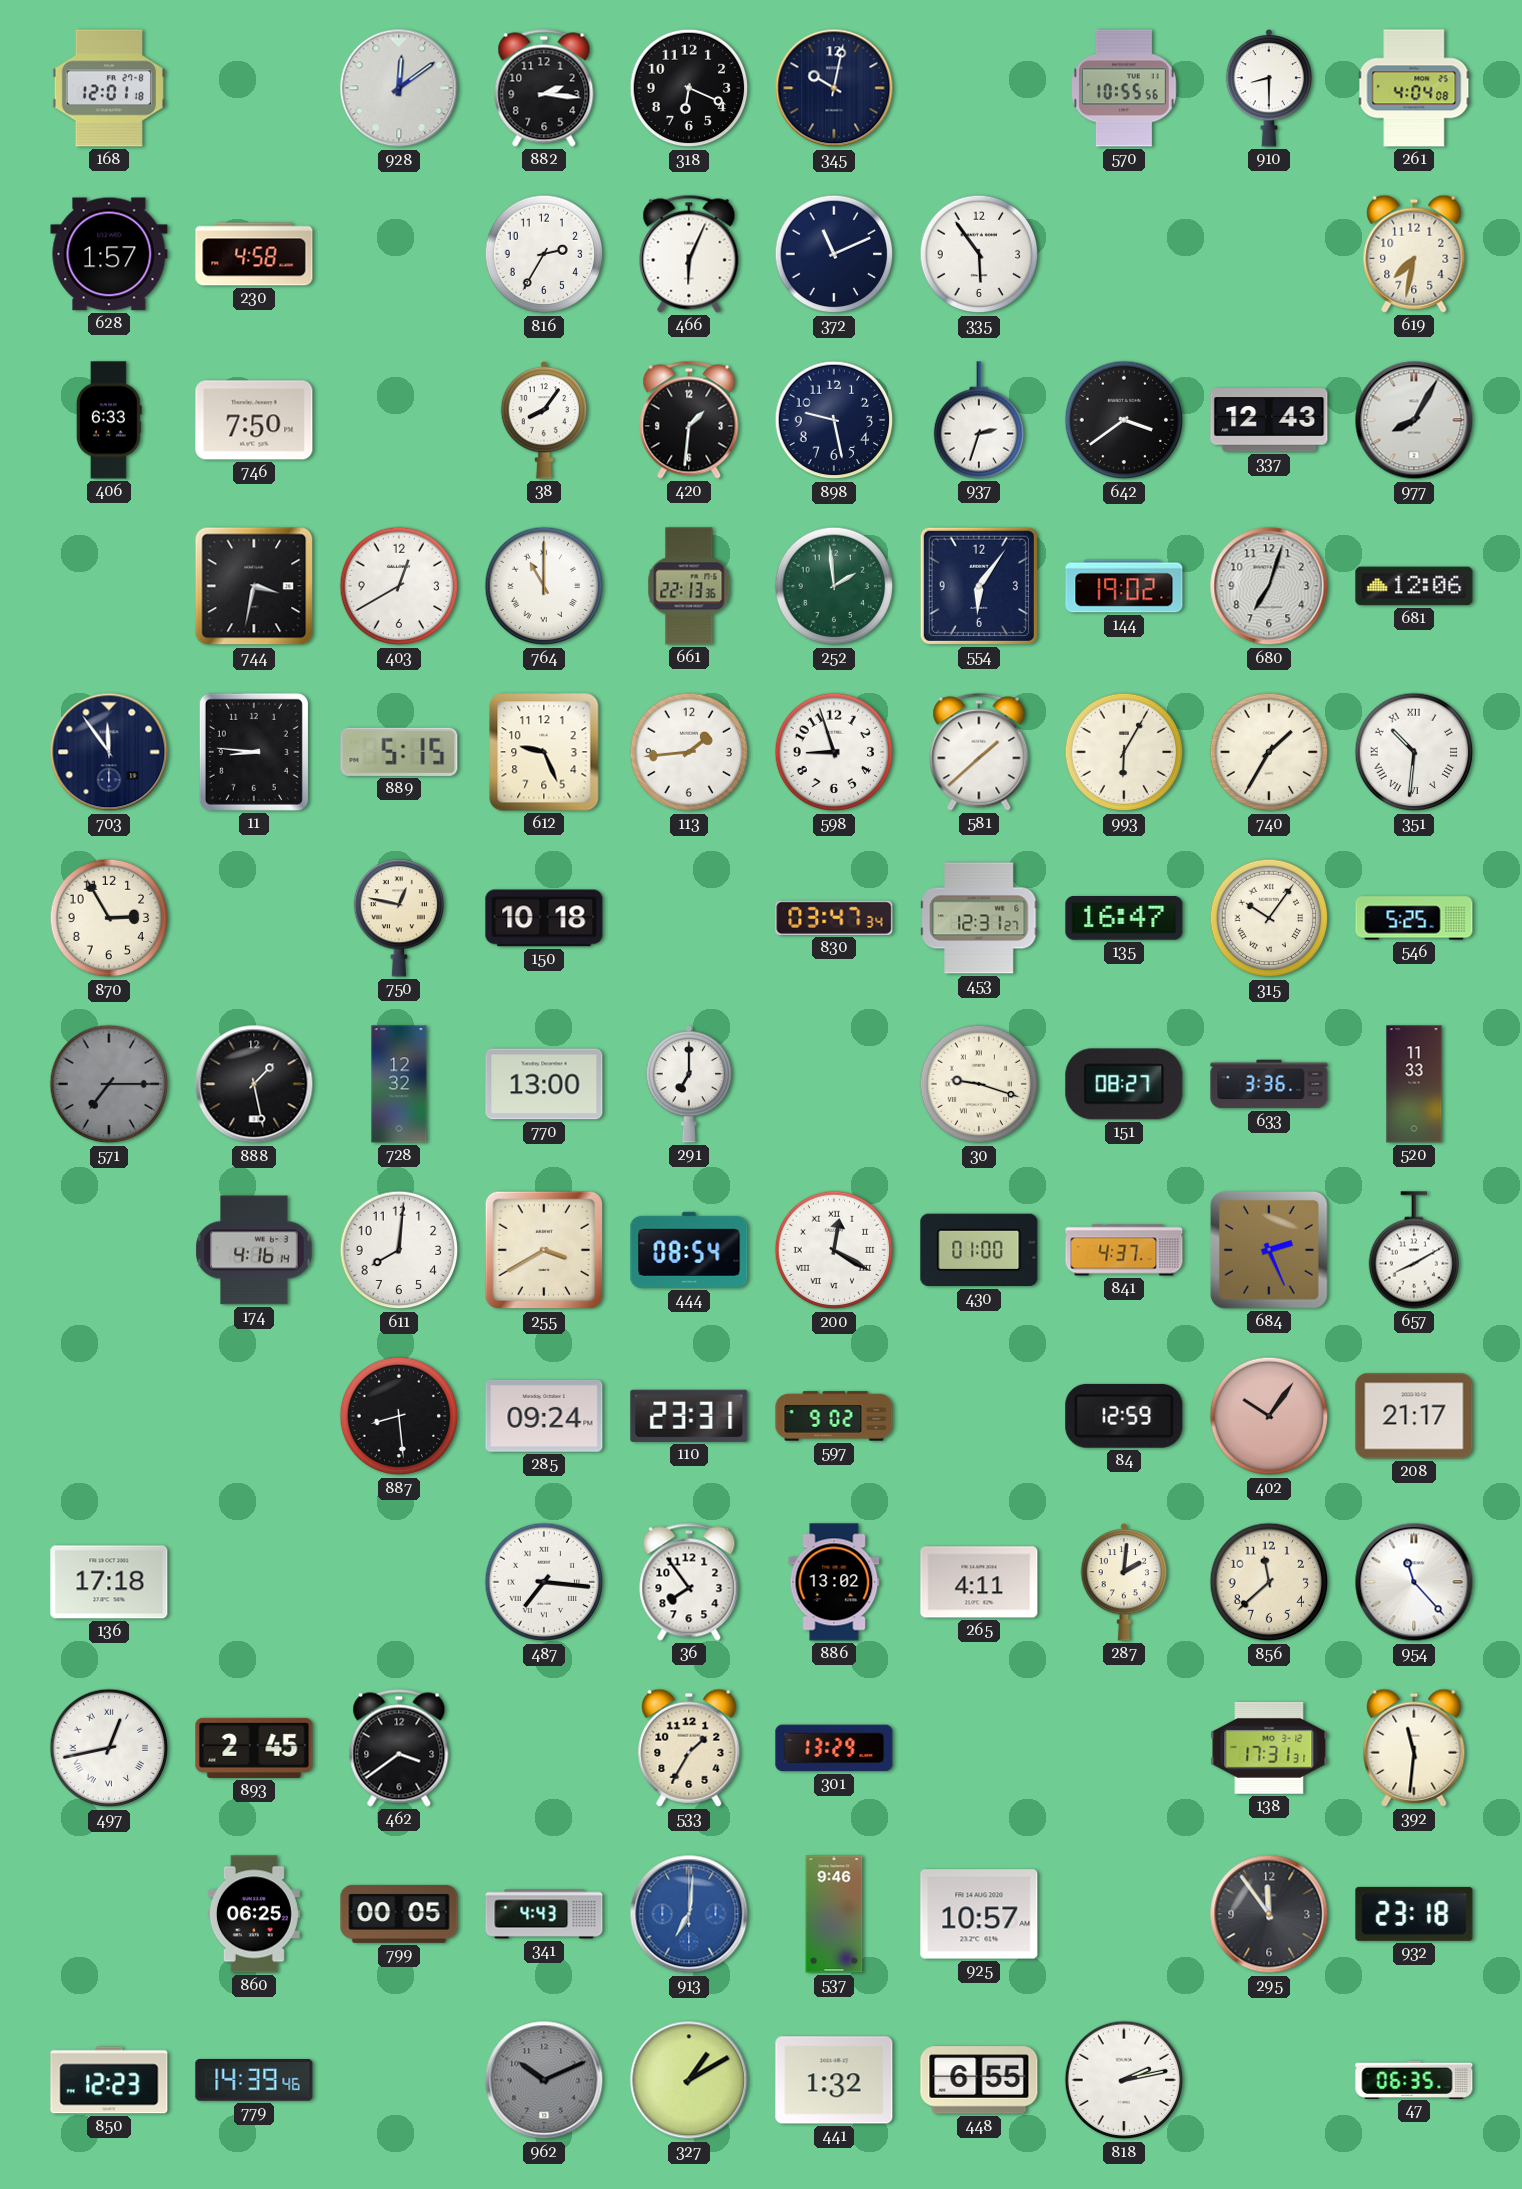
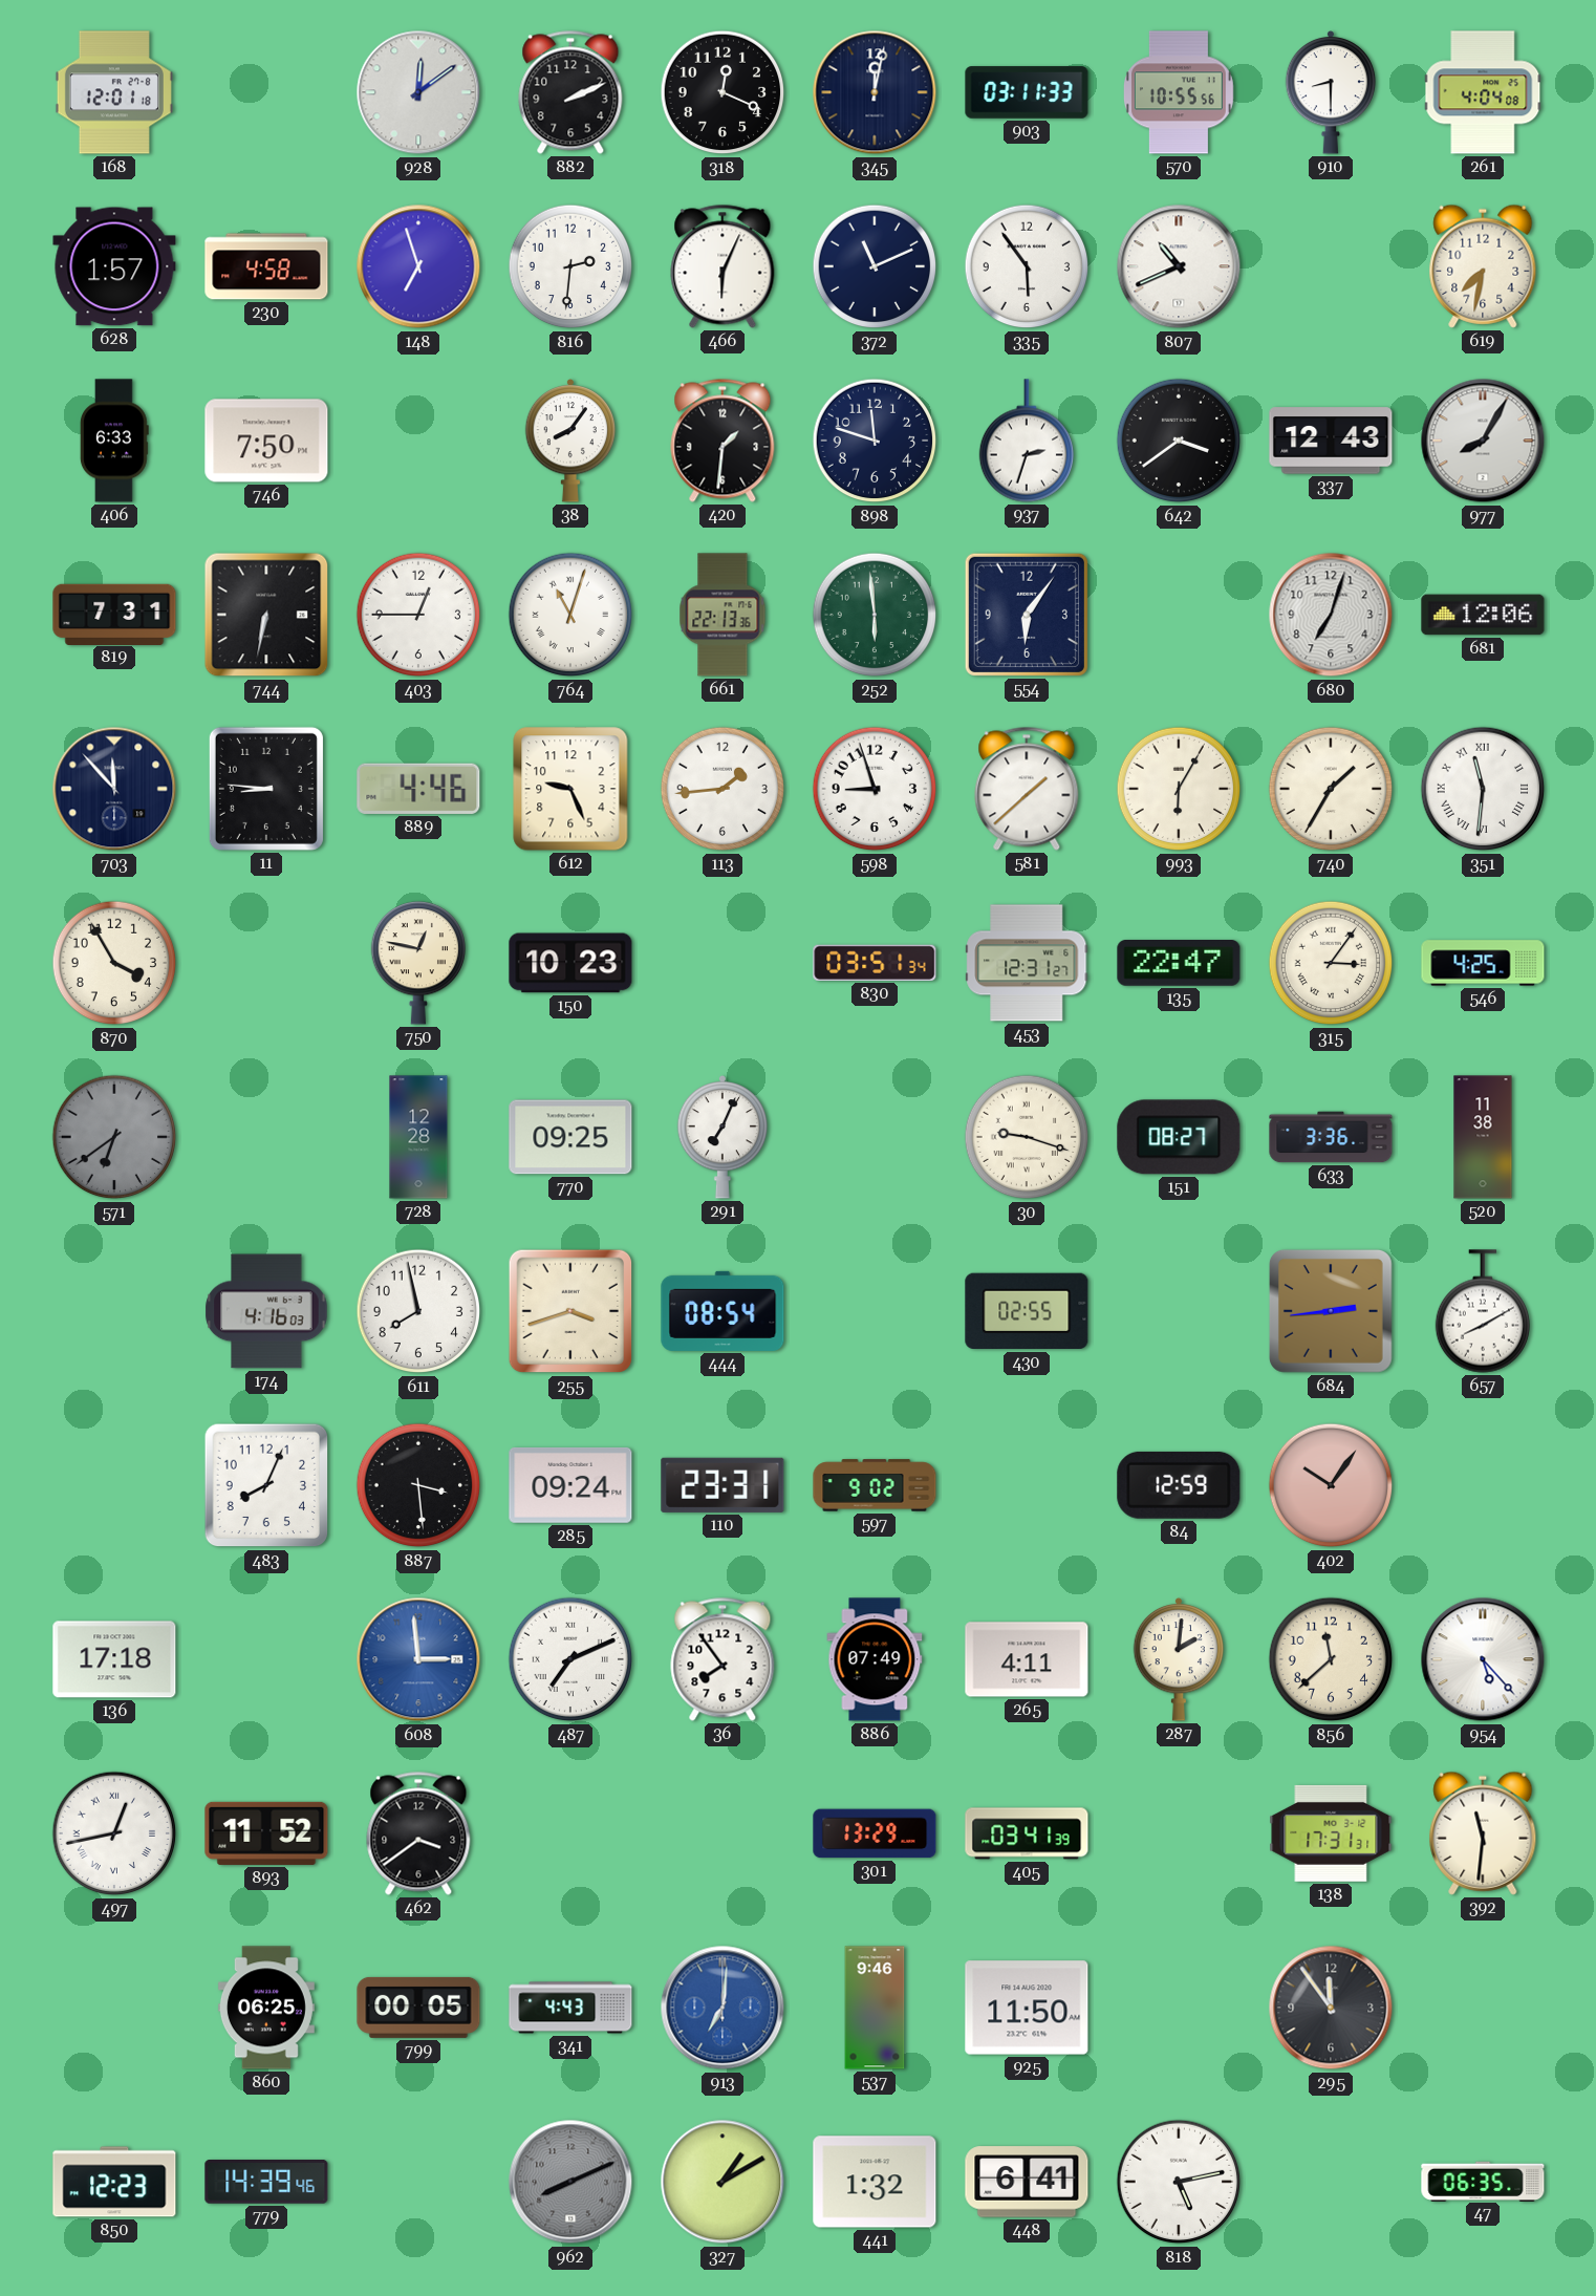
882: 2:16 -> 2:11
318: 6:19 -> 12:19
345: 10:02 -> 12:02
903: none -> 03:11
148: none -> 6:57
816: 2:35 -> 2:31
807: none -> 10:41
898: 9:28 -> 11:48
819: none -> 7:31
744: 3:32 -> 6:32
403: 12:40 -> 12:45
764: 11:00 -> 11:03
252: 1:59 -> 5:59
144: 19:02 -> none
703: 11:54 -> 11:53
889: 5:15 -> 4:46
351: 10:31 -> 11:31
870: 2:55 -> 3:55
150: 10:18 -> 10:23
830: 03:47 -> 03:51
135: 16:47 -> 22:47
315: 10:06 -> 3:06
546: 5:25 -> 4:25
571: 7:15 -> 6:39
888: 1:28 -> none
728: 12:32 -> 12:28
770: 13:00 -> 09:25
291: 7:00 -> 7:04
520: 11:33 -> 11:38
174: 4:16:14 -> 4:16:03
611: 8:01 -> 7:58
255: 3:40 -> 3:42
200: 12:20 -> none
430: 01:00 -> 02:55
841: 4:37 -> none
684: 2:26 -> 2:44
483: none -> 8:04
887: 8:29 -> 3:29
208: 21:17 -> none
608: none -> 2:59
487: 7:16 -> 7:11
886: 13:02 -> 07:49
954: 11:23 -> 5:23
893: 2:45 -> 11:52
533: 1:35 -> none
405: none -> 03:41
925: 10:57 -> 11:50
932: 23:18 -> none
962: 10:11 -> 8:11
448: 6:55 -> 6:41
818: 2:13 -> 5:13
